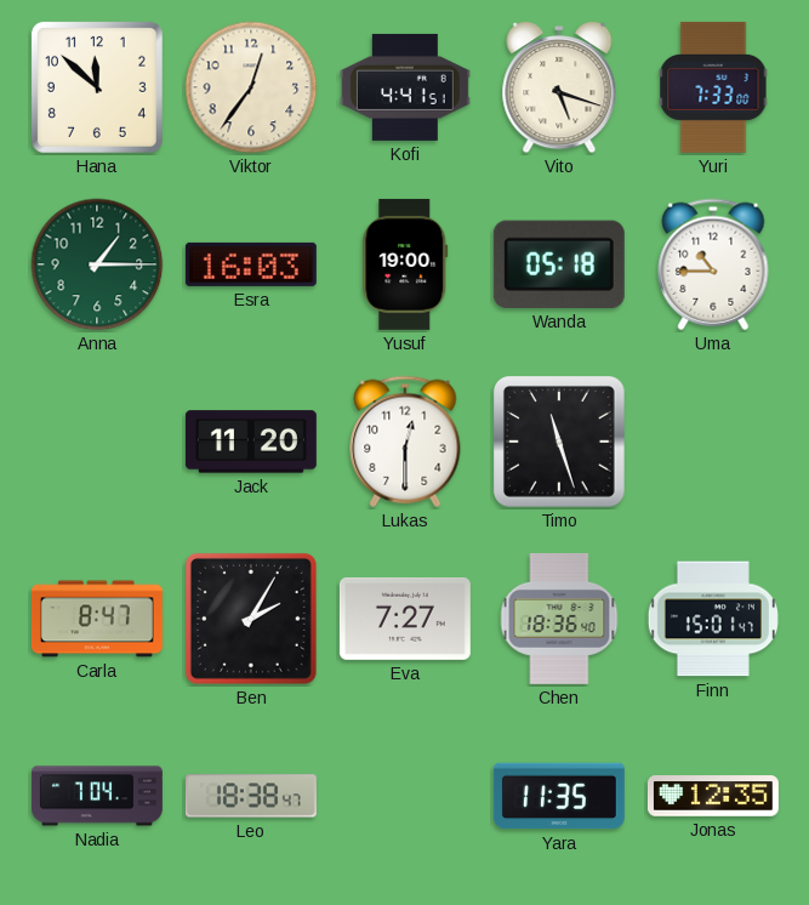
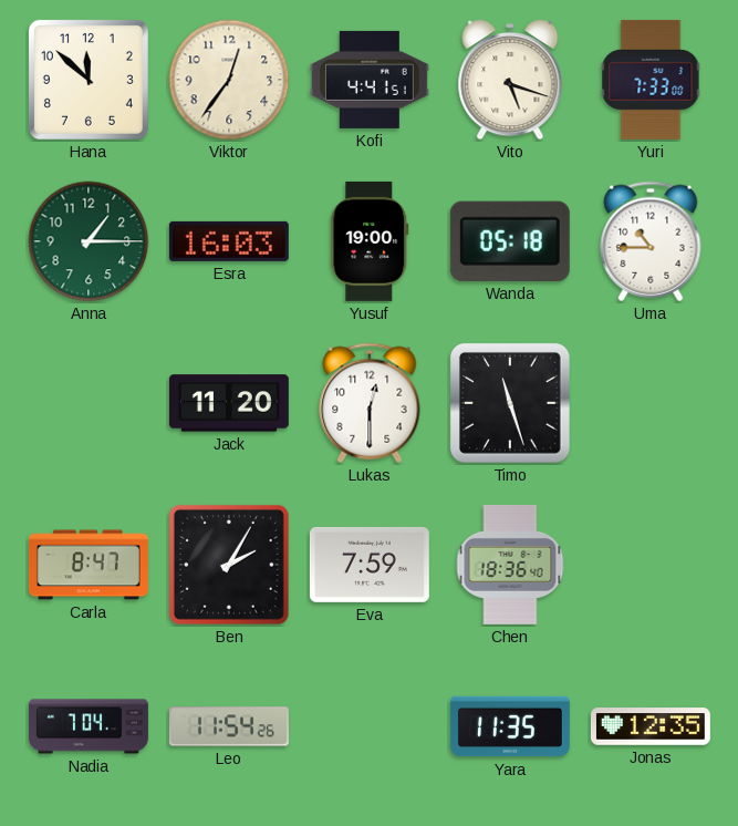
Eva: 7:27 -> 7:59
Finn: 15:01 -> none
Leo: 18:38 -> 11:54
